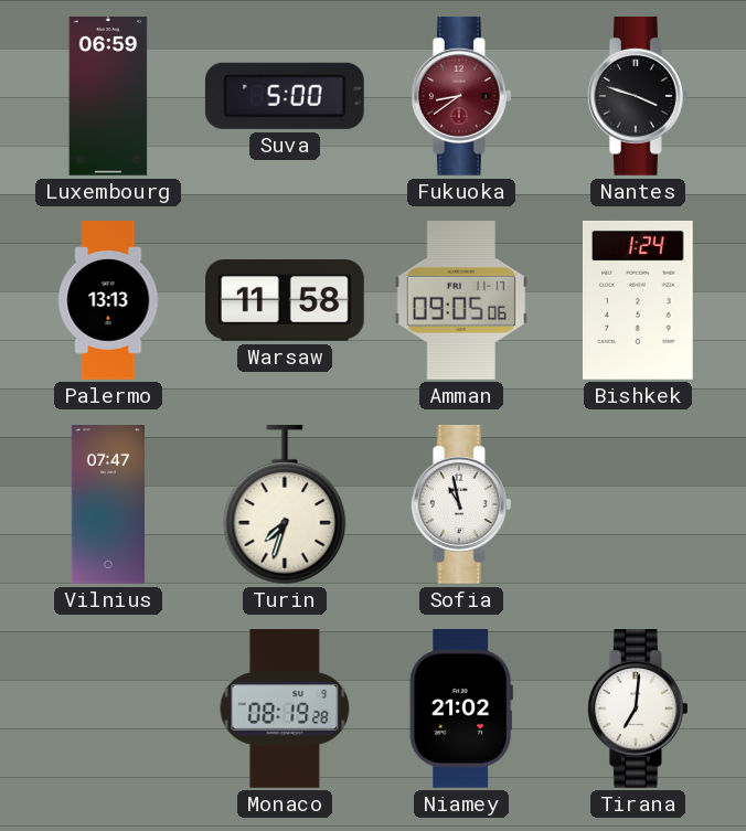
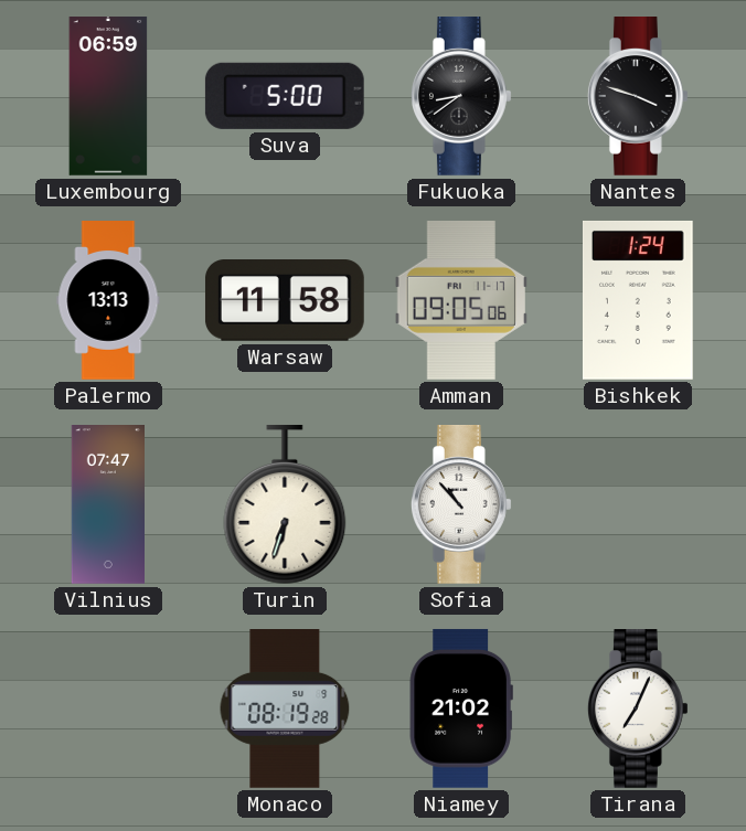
Fukuoka dial: burgundy -> black
Turin: 7:33 -> 6:33
Sofia: 10:58 -> 10:53
Tirana: 7:01 -> 7:04
